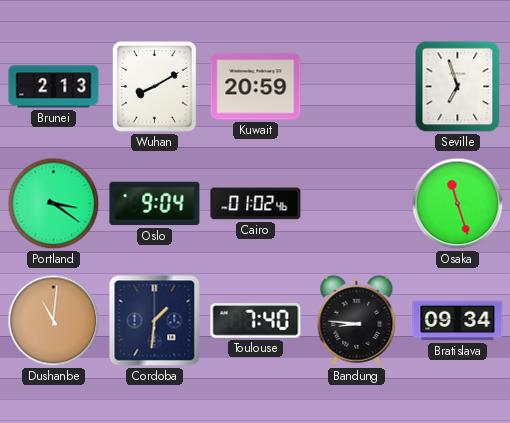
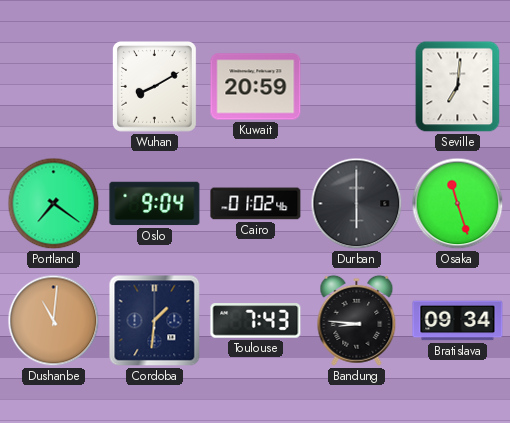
Brunei: 2:13 -> none
Seville: 6:57 -> 7:01
Portland: 3:21 -> 7:21
Durban: none -> 6:00
Toulouse: 7:40 -> 7:43
